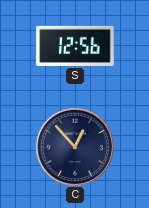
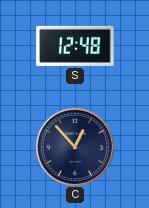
S: 12:56 -> 12:48
